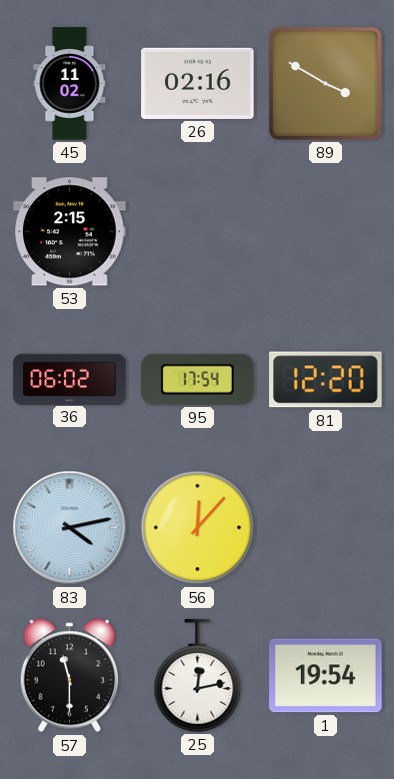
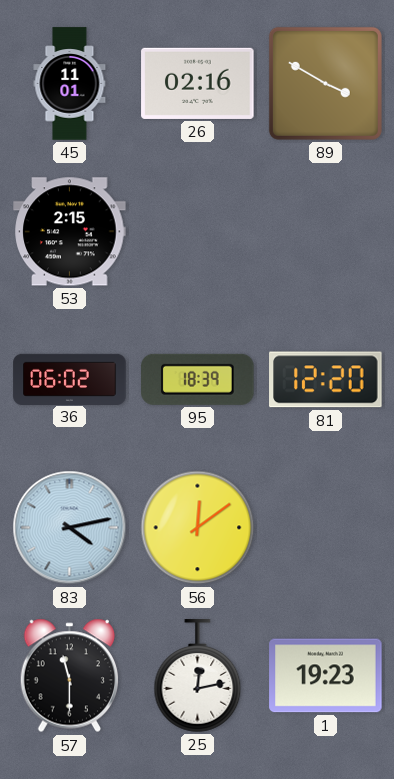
45: 11:02 -> 11:01
95: 17:54 -> 18:39
56: 12:07 -> 12:09
1: 19:54 -> 19:23
